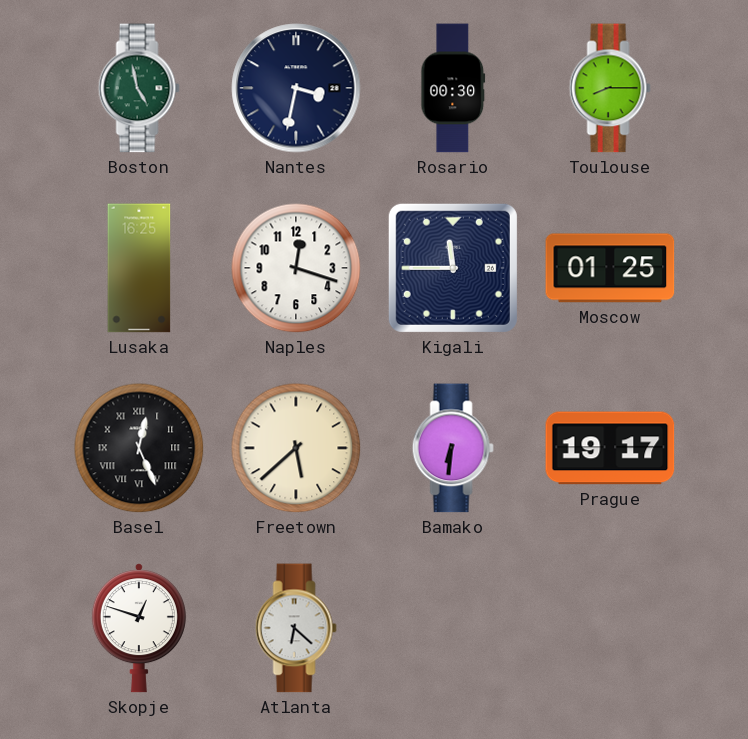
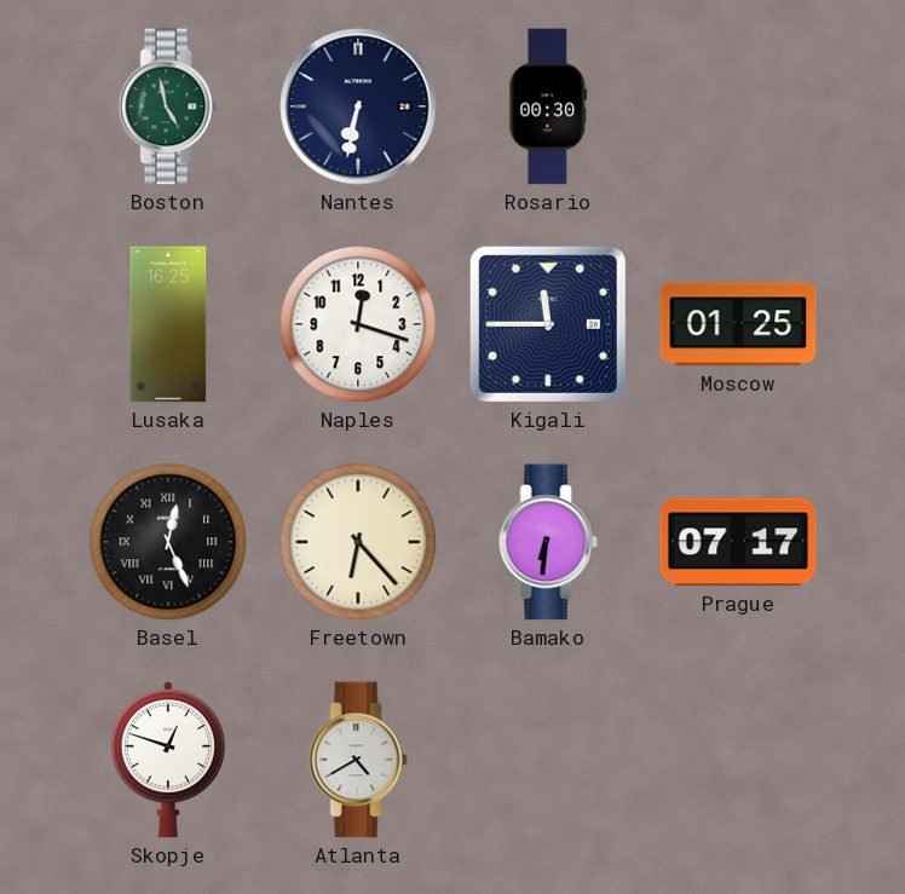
Nantes: 3:32 -> 6:32
Toulouse: 8:15 -> none
Freetown: 5:38 -> 6:23
Prague: 19:17 -> 07:17
Atlanta: 6:22 -> 4:40
